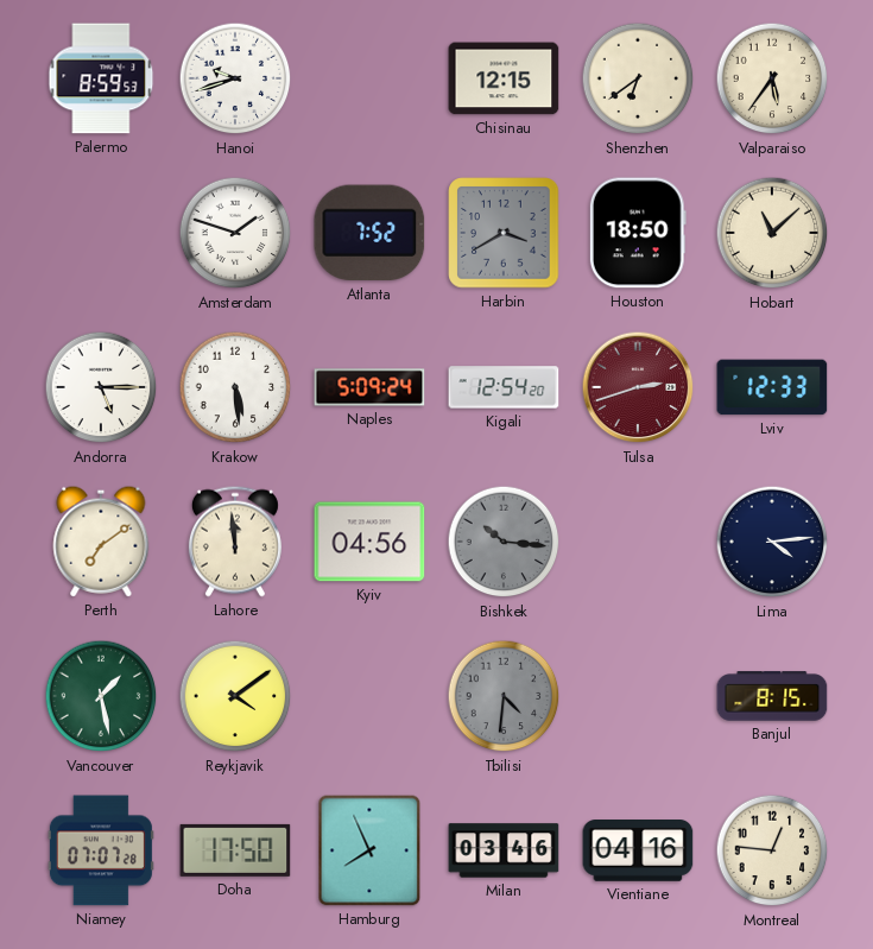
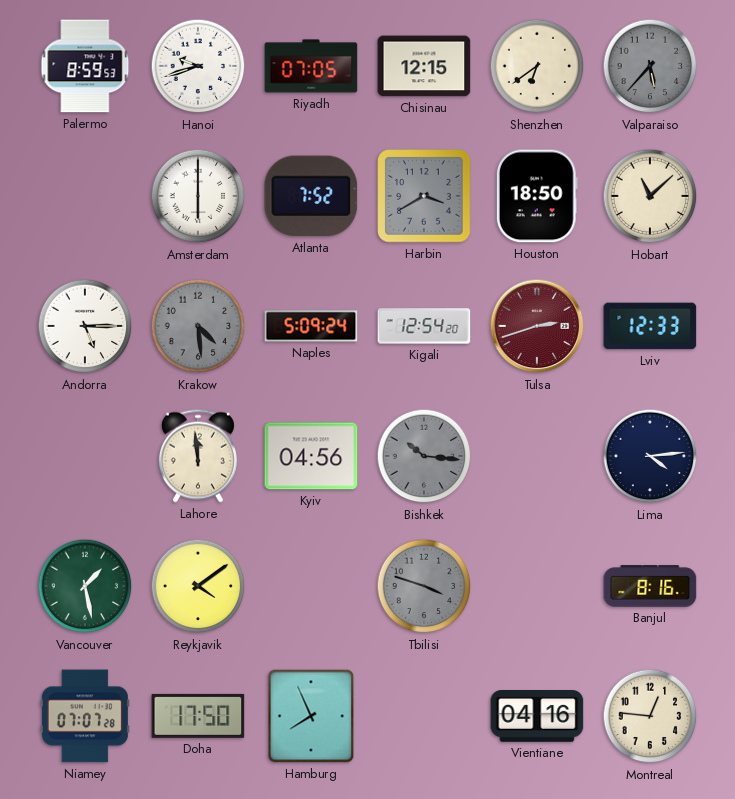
Riyadh: none -> 07:05
Valparaiso: 5:36 -> 5:37
Valparaiso dial: cream -> grey
Amsterdam: 1:48 -> 6:00
Krakow: 5:29 -> 4:29
Krakow dial: white -> grey
Perth: 7:09 -> none
Tbilisi: 4:31 -> 3:48
Banjul: 8:15 -> 8:16
Milan: 03:46 -> none
